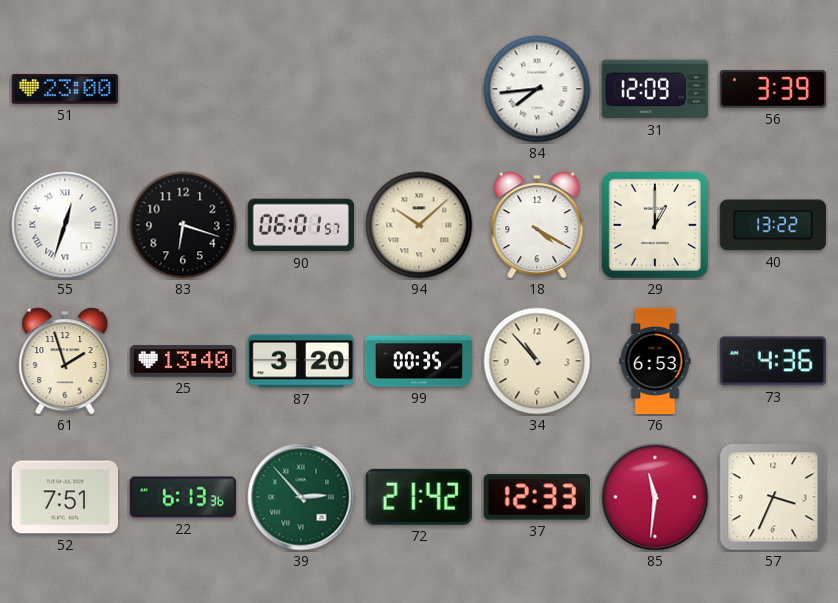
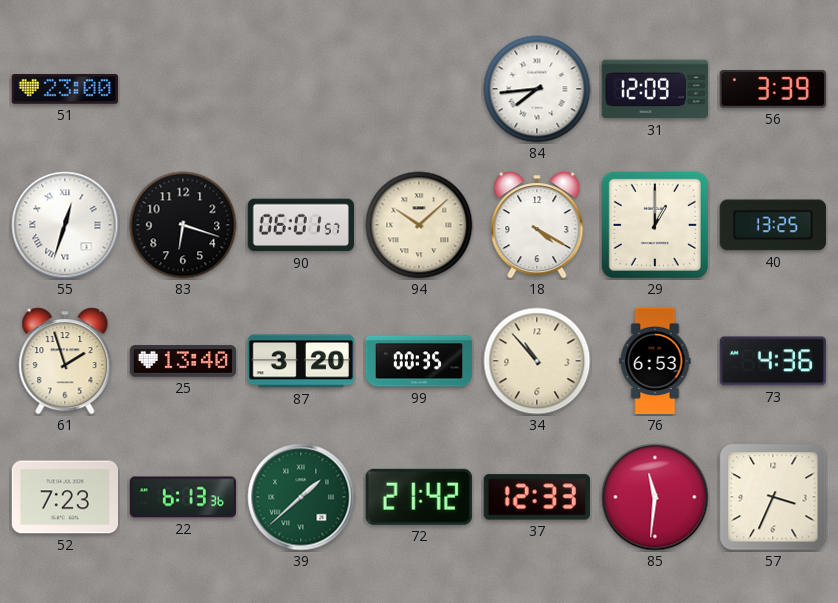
40: 13:22 -> 13:25
52: 7:51 -> 7:23
39: 2:53 -> 1:38
